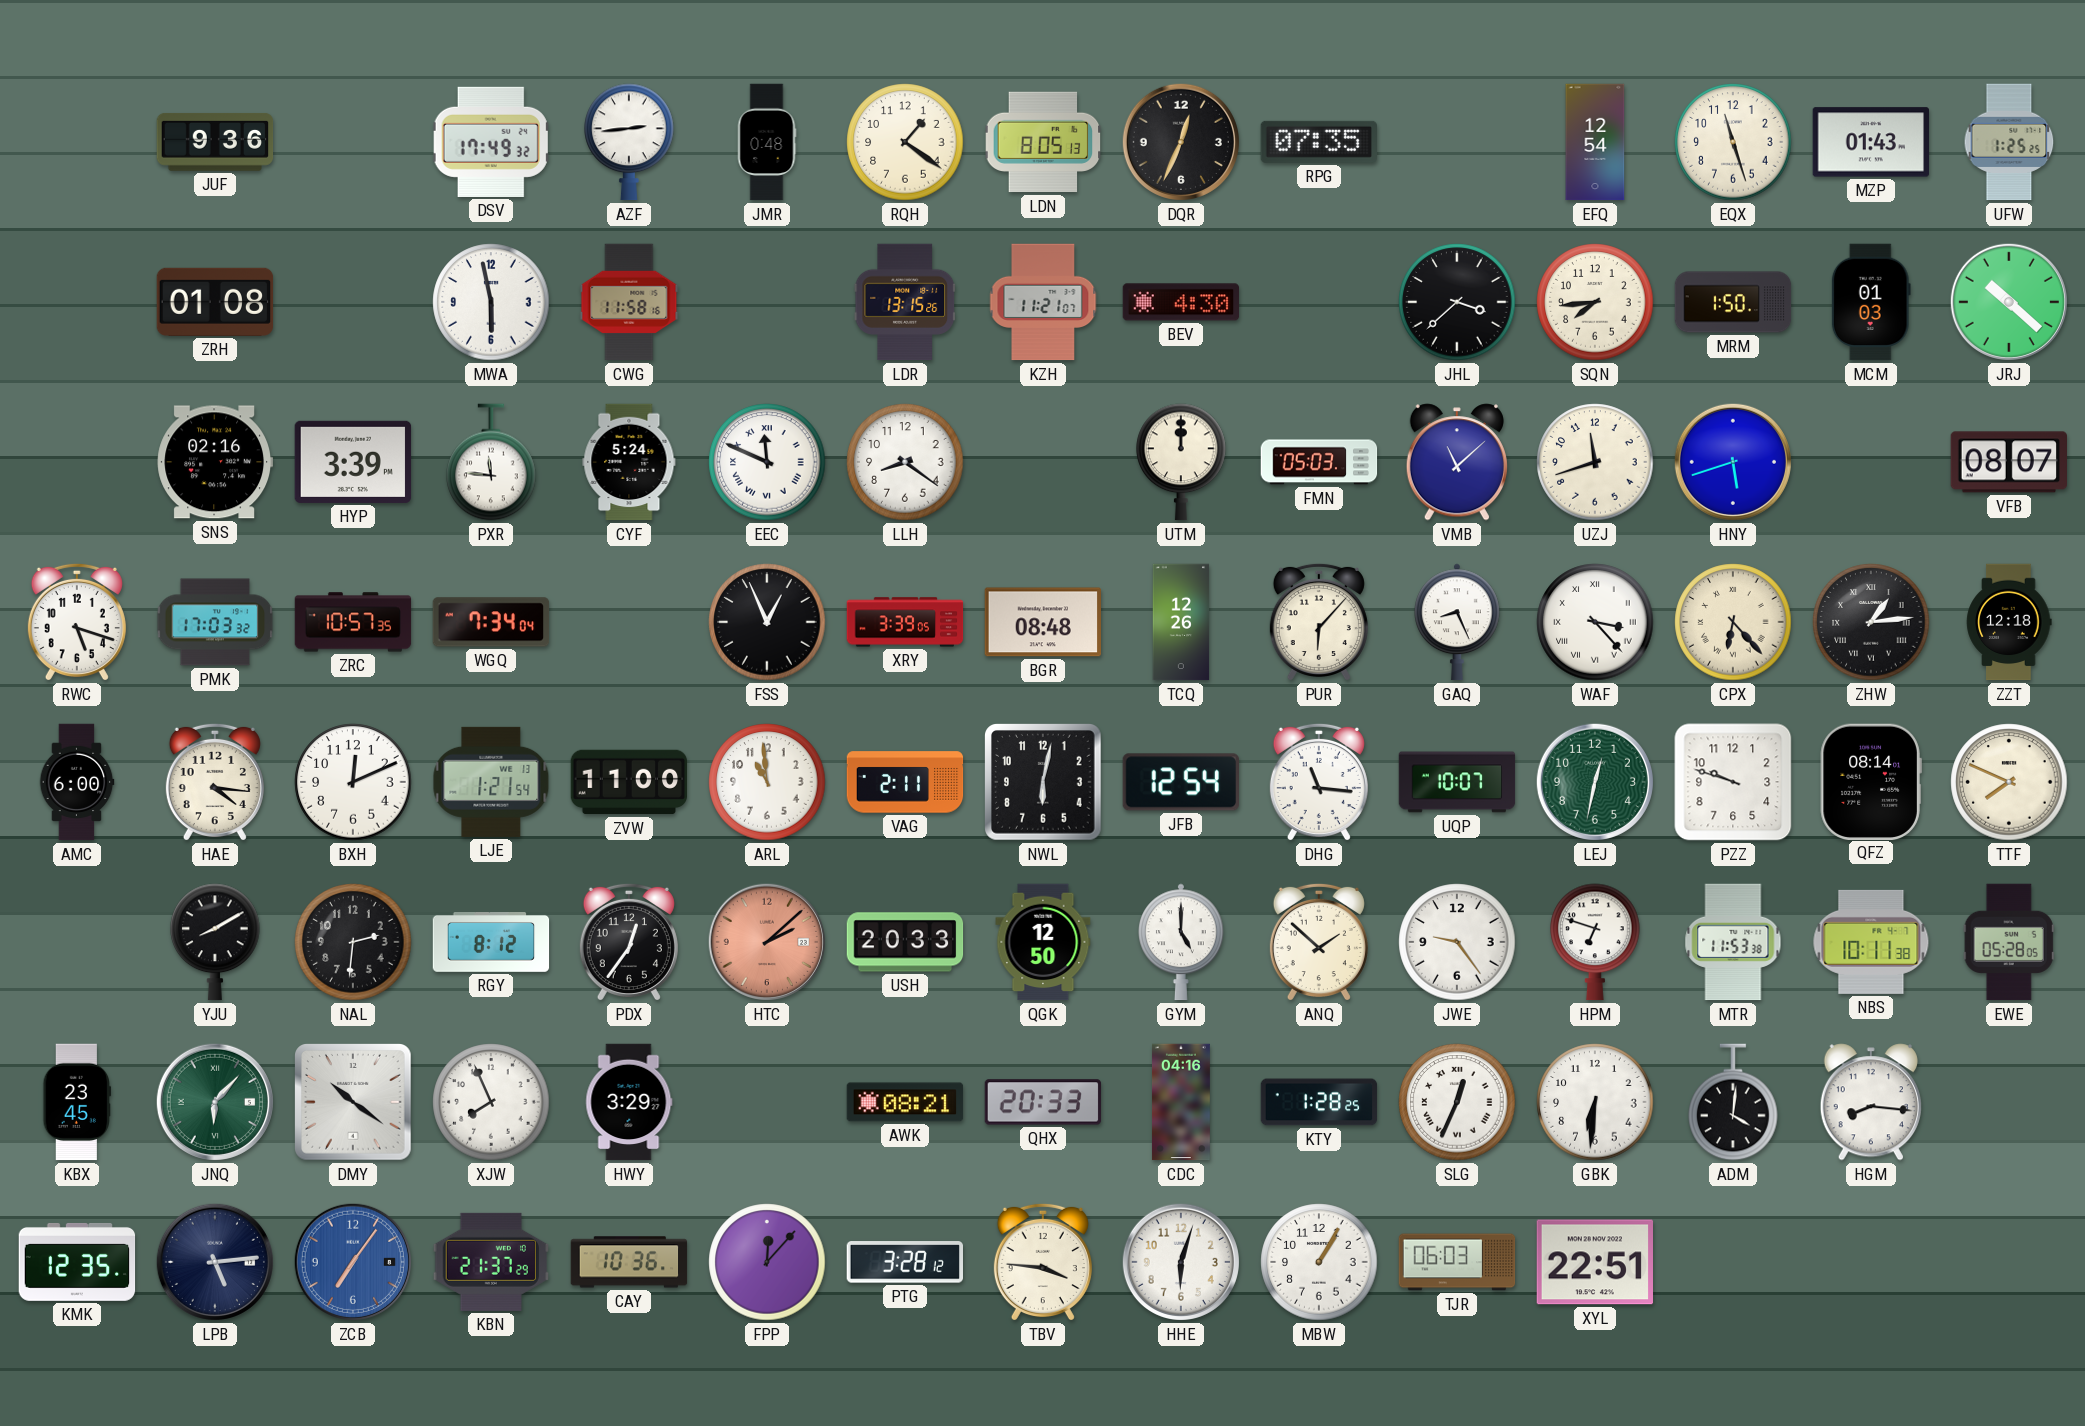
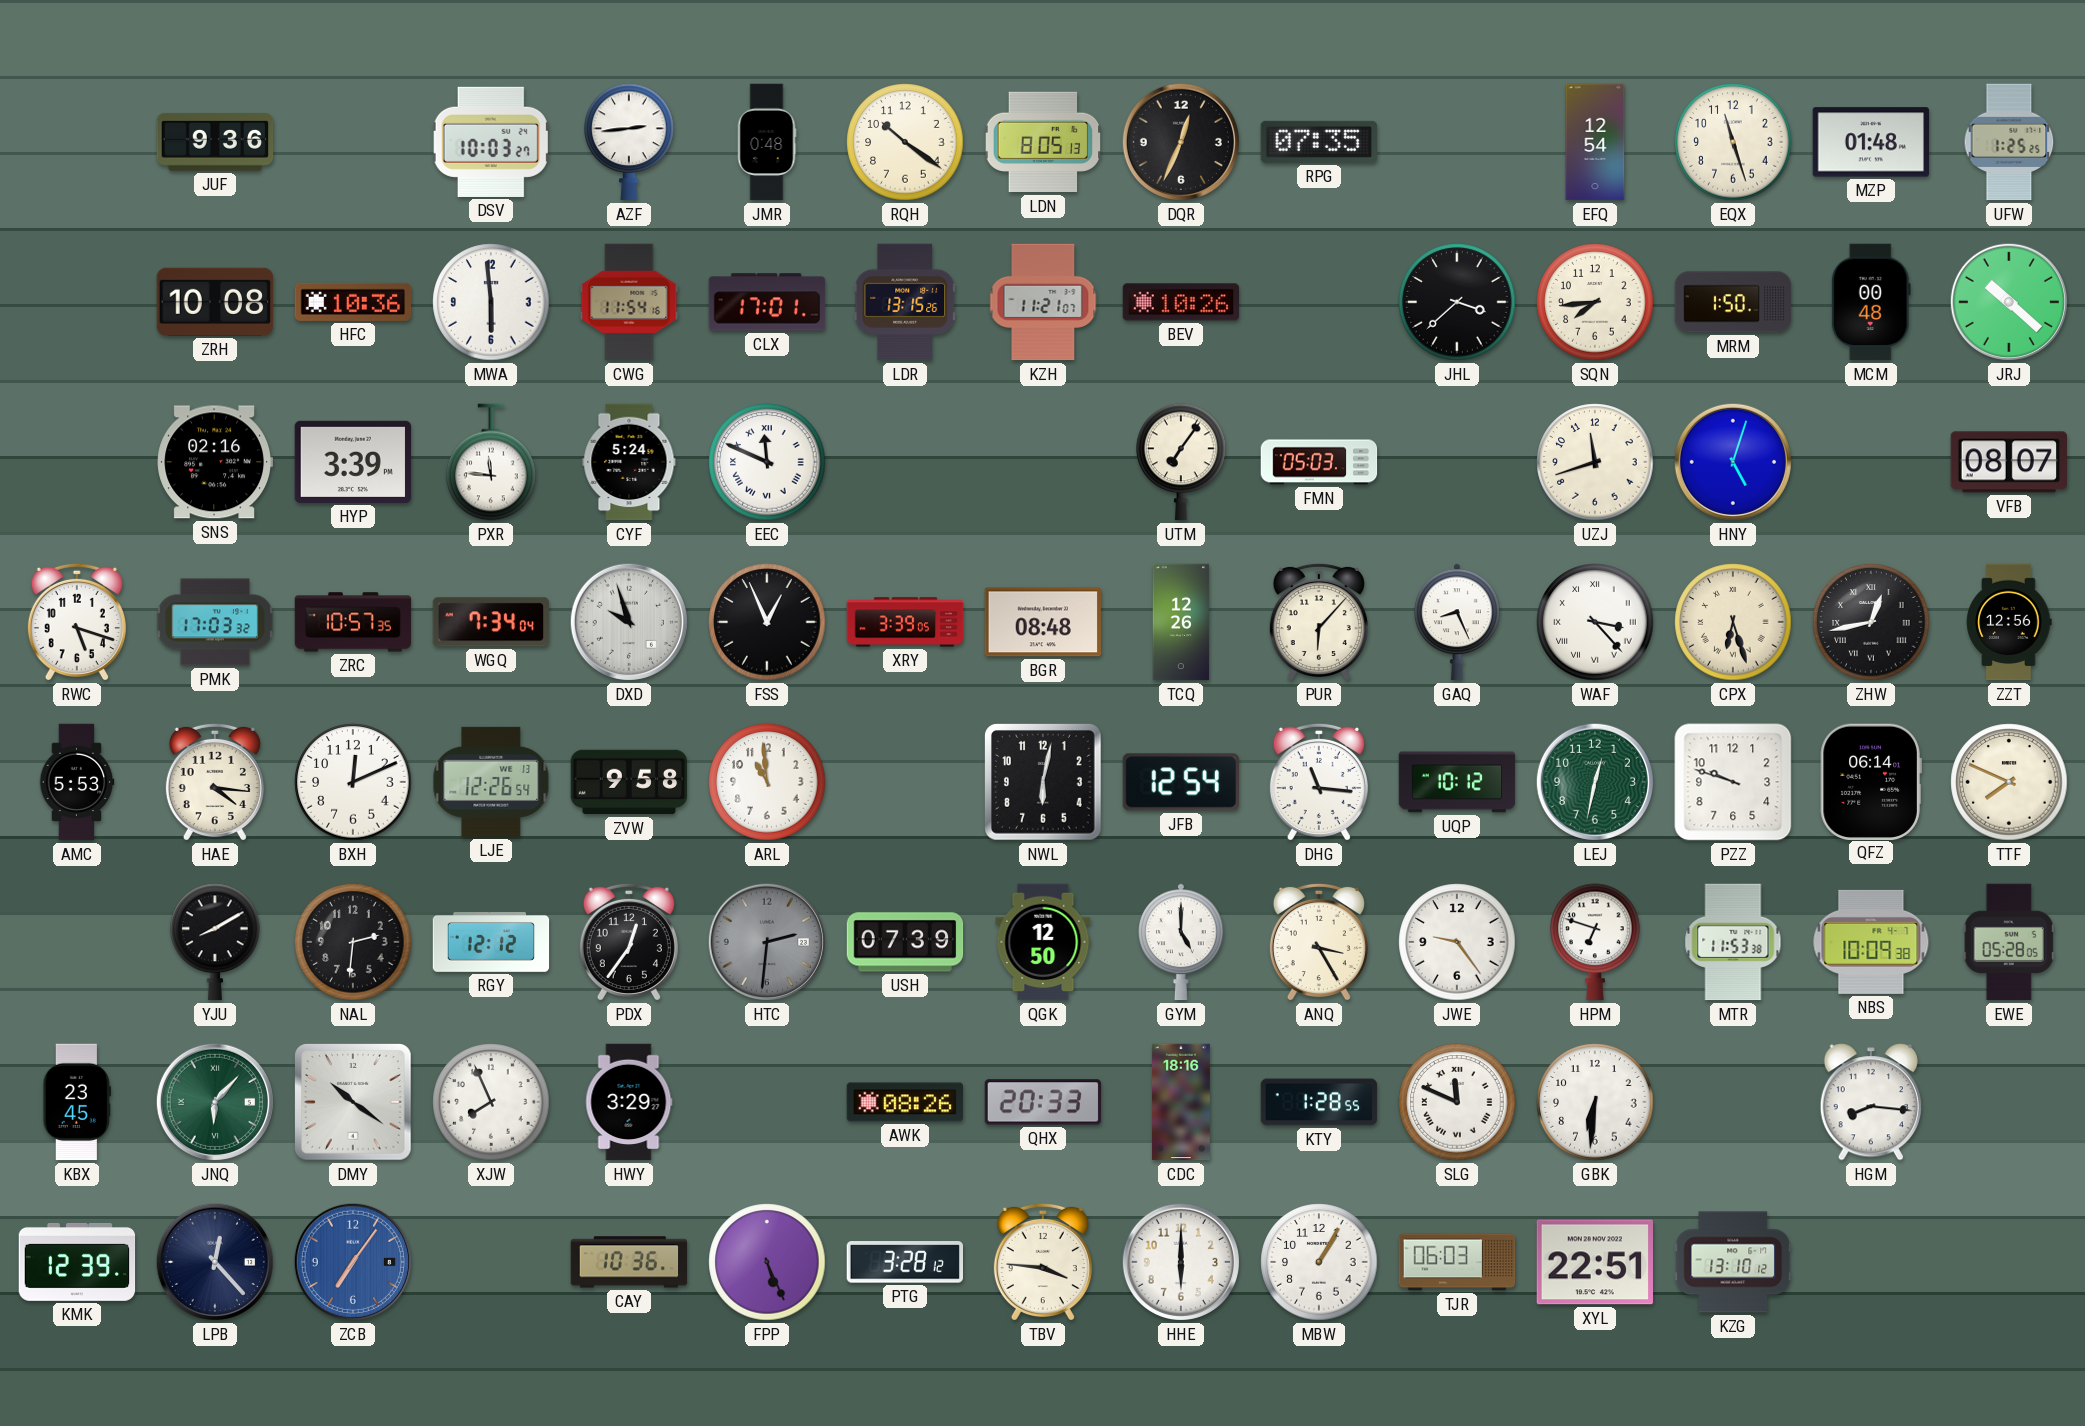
DSV: 17:49 -> 10:03
RQH: 1:21 -> 10:21
MZP: 01:43 -> 01:48
ZRH: 01:08 -> 10:08
HFC: none -> 10:36
MWA: 5:58 -> 5:59
CWG: 11:58 -> 11:54
CLX: none -> 17:01
BEV: 4:30 -> 10:26
MCM: 01:03 -> 00:48
LLH: 8:21 -> none
UTM: 12:00 -> 7:06
VMB: 11:08 -> none
HNY: 5:42 -> 5:03
DXD: none -> 9:57
CPX: 6:23 -> 6:27
ZHW: 1:14 -> 12:43
ZZT: 12:18 -> 12:56
AMC: 6:00 -> 5:53
LJE: 1:21 -> 12:26
ZVW: 11:00 -> 9:58
VAG: 2:11 -> none
UQP: 10:07 -> 10:12
QFZ: 08:14 -> 06:14
RGY: 8:12 -> 12:12
HTC: 2:08 -> 2:31
HTC dial: salmon -> grey
USH: 20:33 -> 07:39
ANQ: 1:52 -> 3:25
NBS: 10:11 -> 10:09
AWK: 08:21 -> 08:26
CDC: 04:16 -> 18:16
KTY: 1:28:25 -> 1:28:55
SLG: 12:34 -> 11:49
ADM: 4:01 -> none
KMK: 12:35 -> 12:39
LPB: 5:14 -> 12:23
KBN: 21:37 -> none
FPP: 12:07 -> 5:26
HHE: 6:03 -> 6:00
KZG: none -> 13:10
